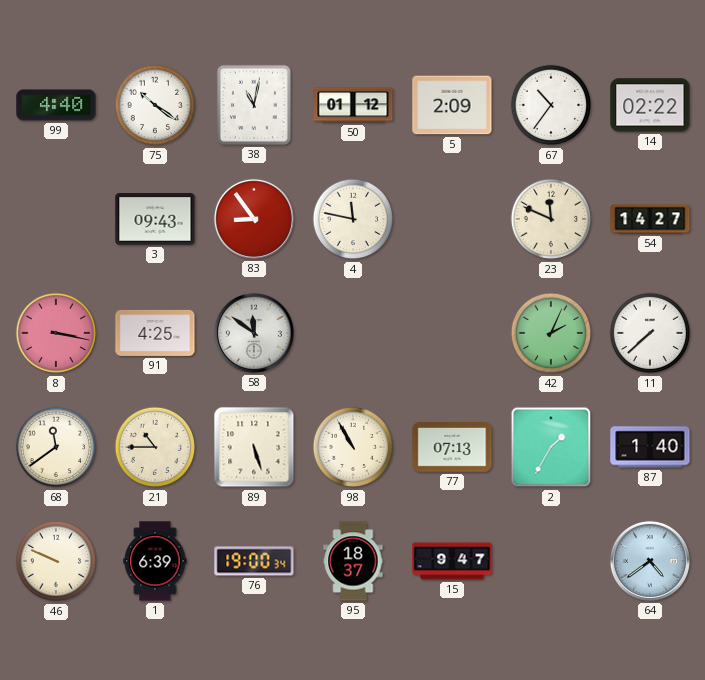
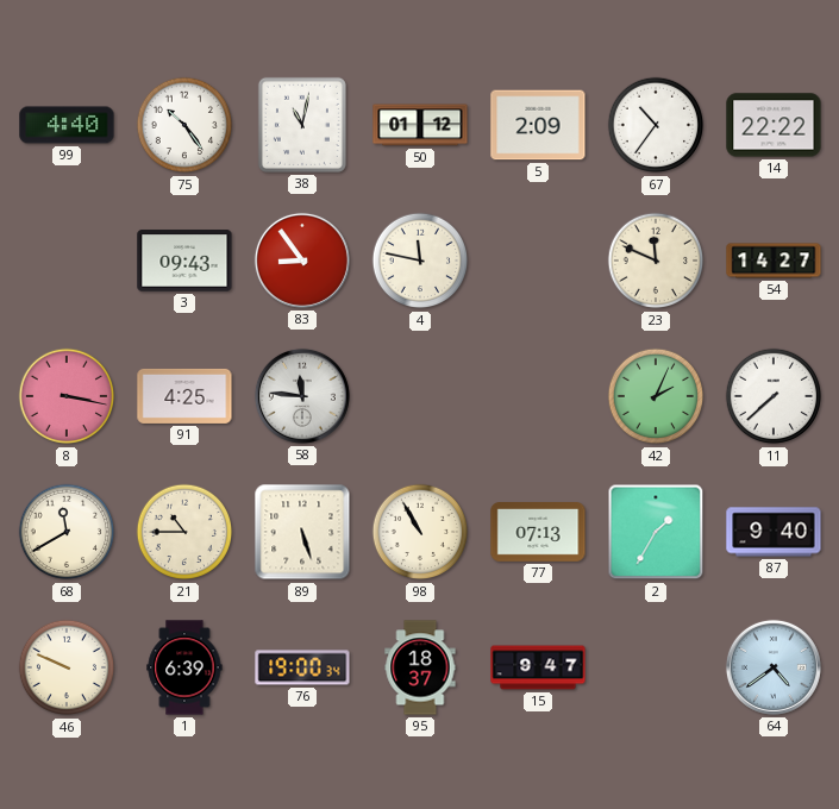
75: 10:21 -> 10:24
14: 02:22 -> 22:22
58: 11:51 -> 11:46
68: 11:39 -> 11:40
87: 1:40 -> 9:40
